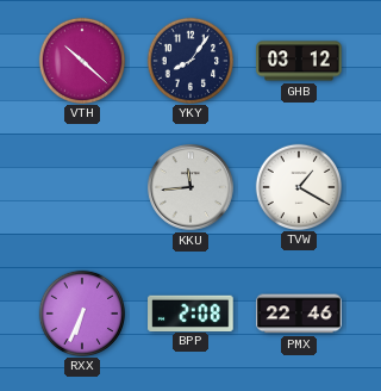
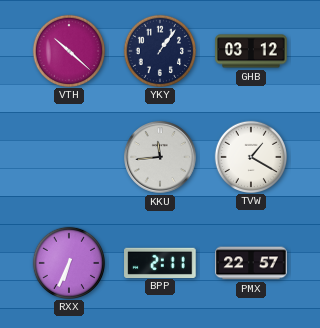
YKY: 8:06 -> 1:06
BPP: 2:08 -> 2:11
PMX: 22:46 -> 22:57
